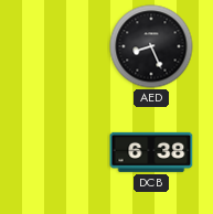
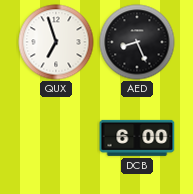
QUX: none -> 6:57
DCB: 6:38 -> 6:00
